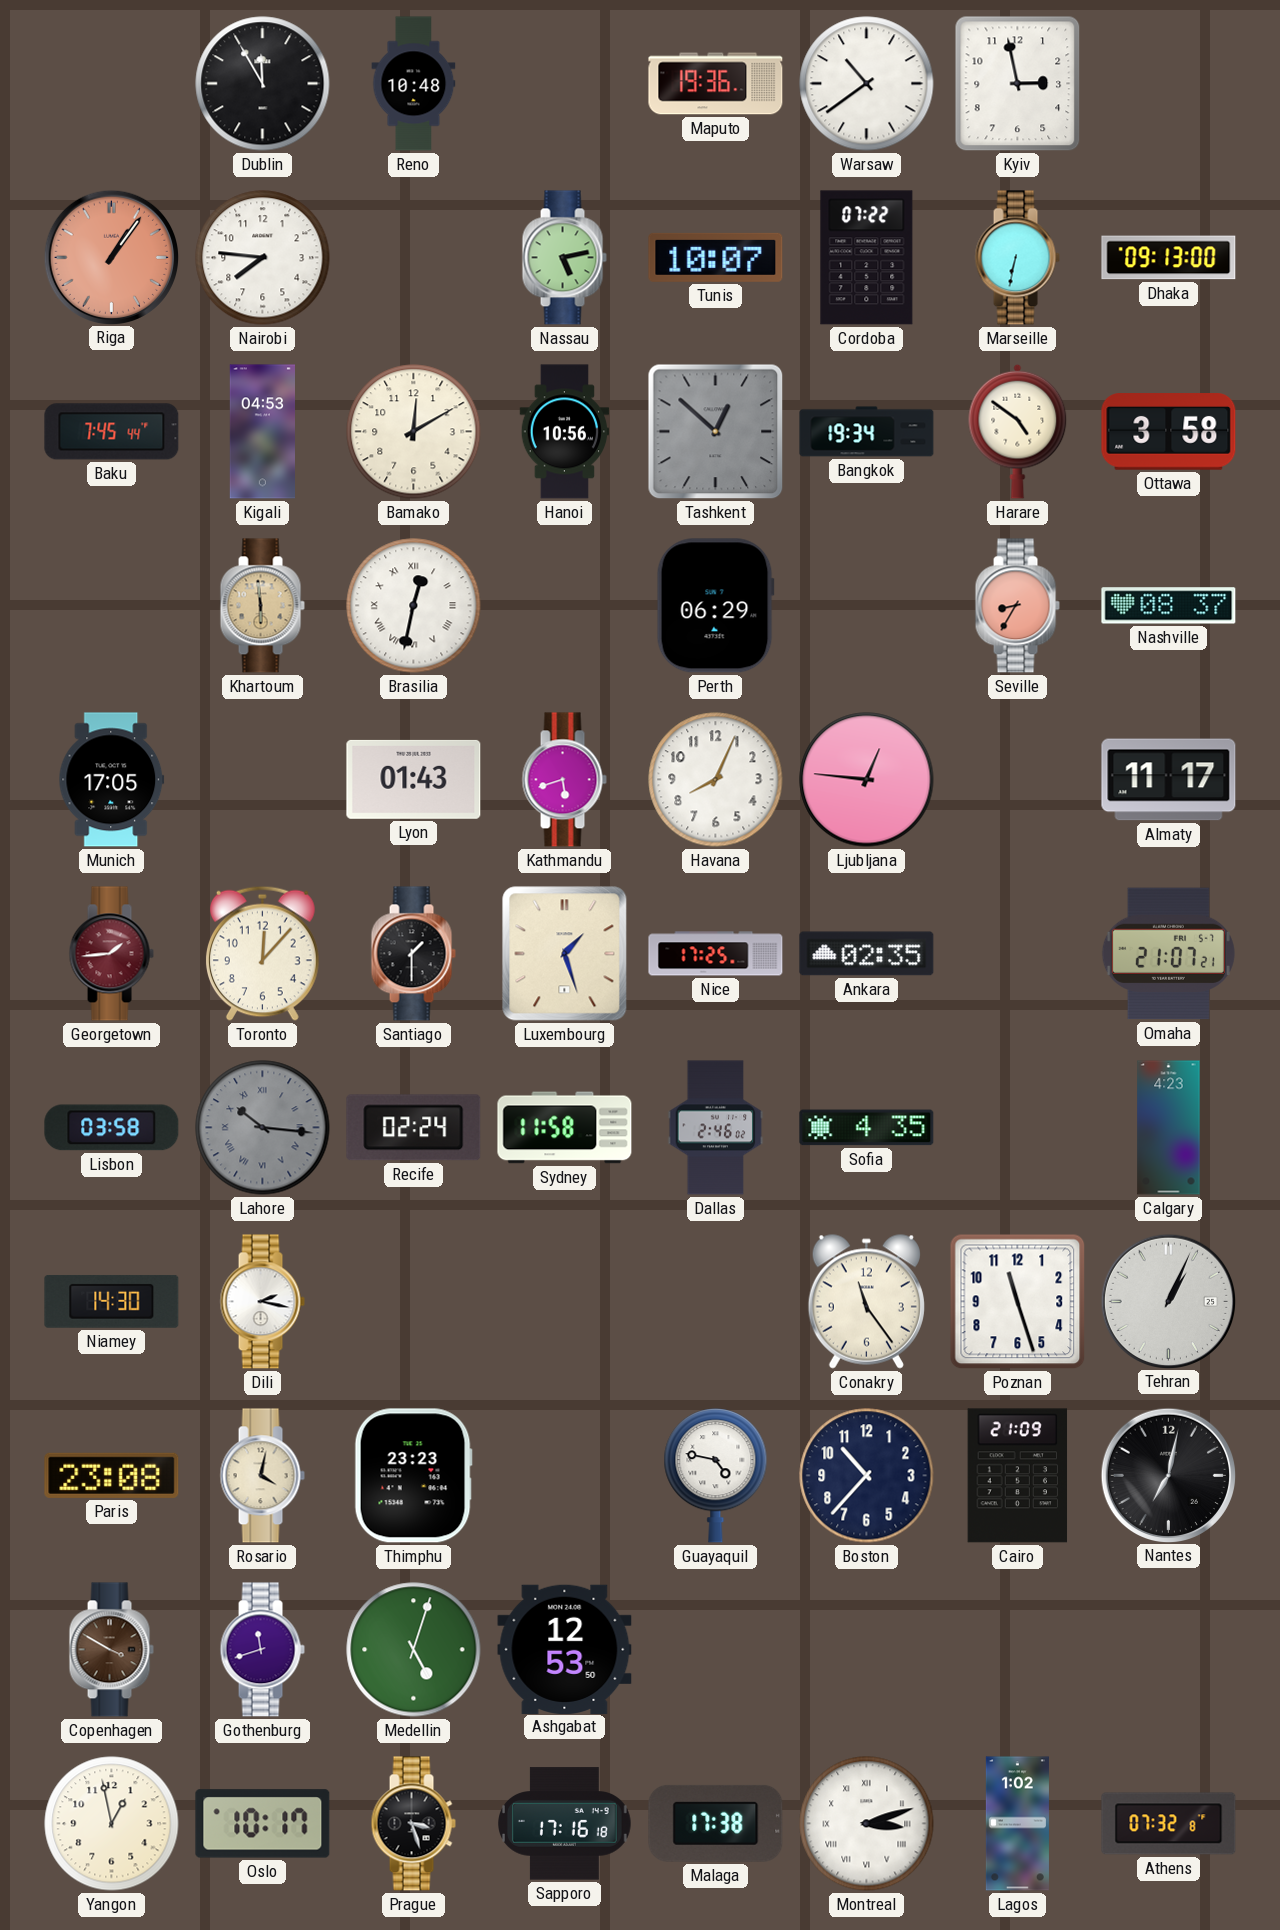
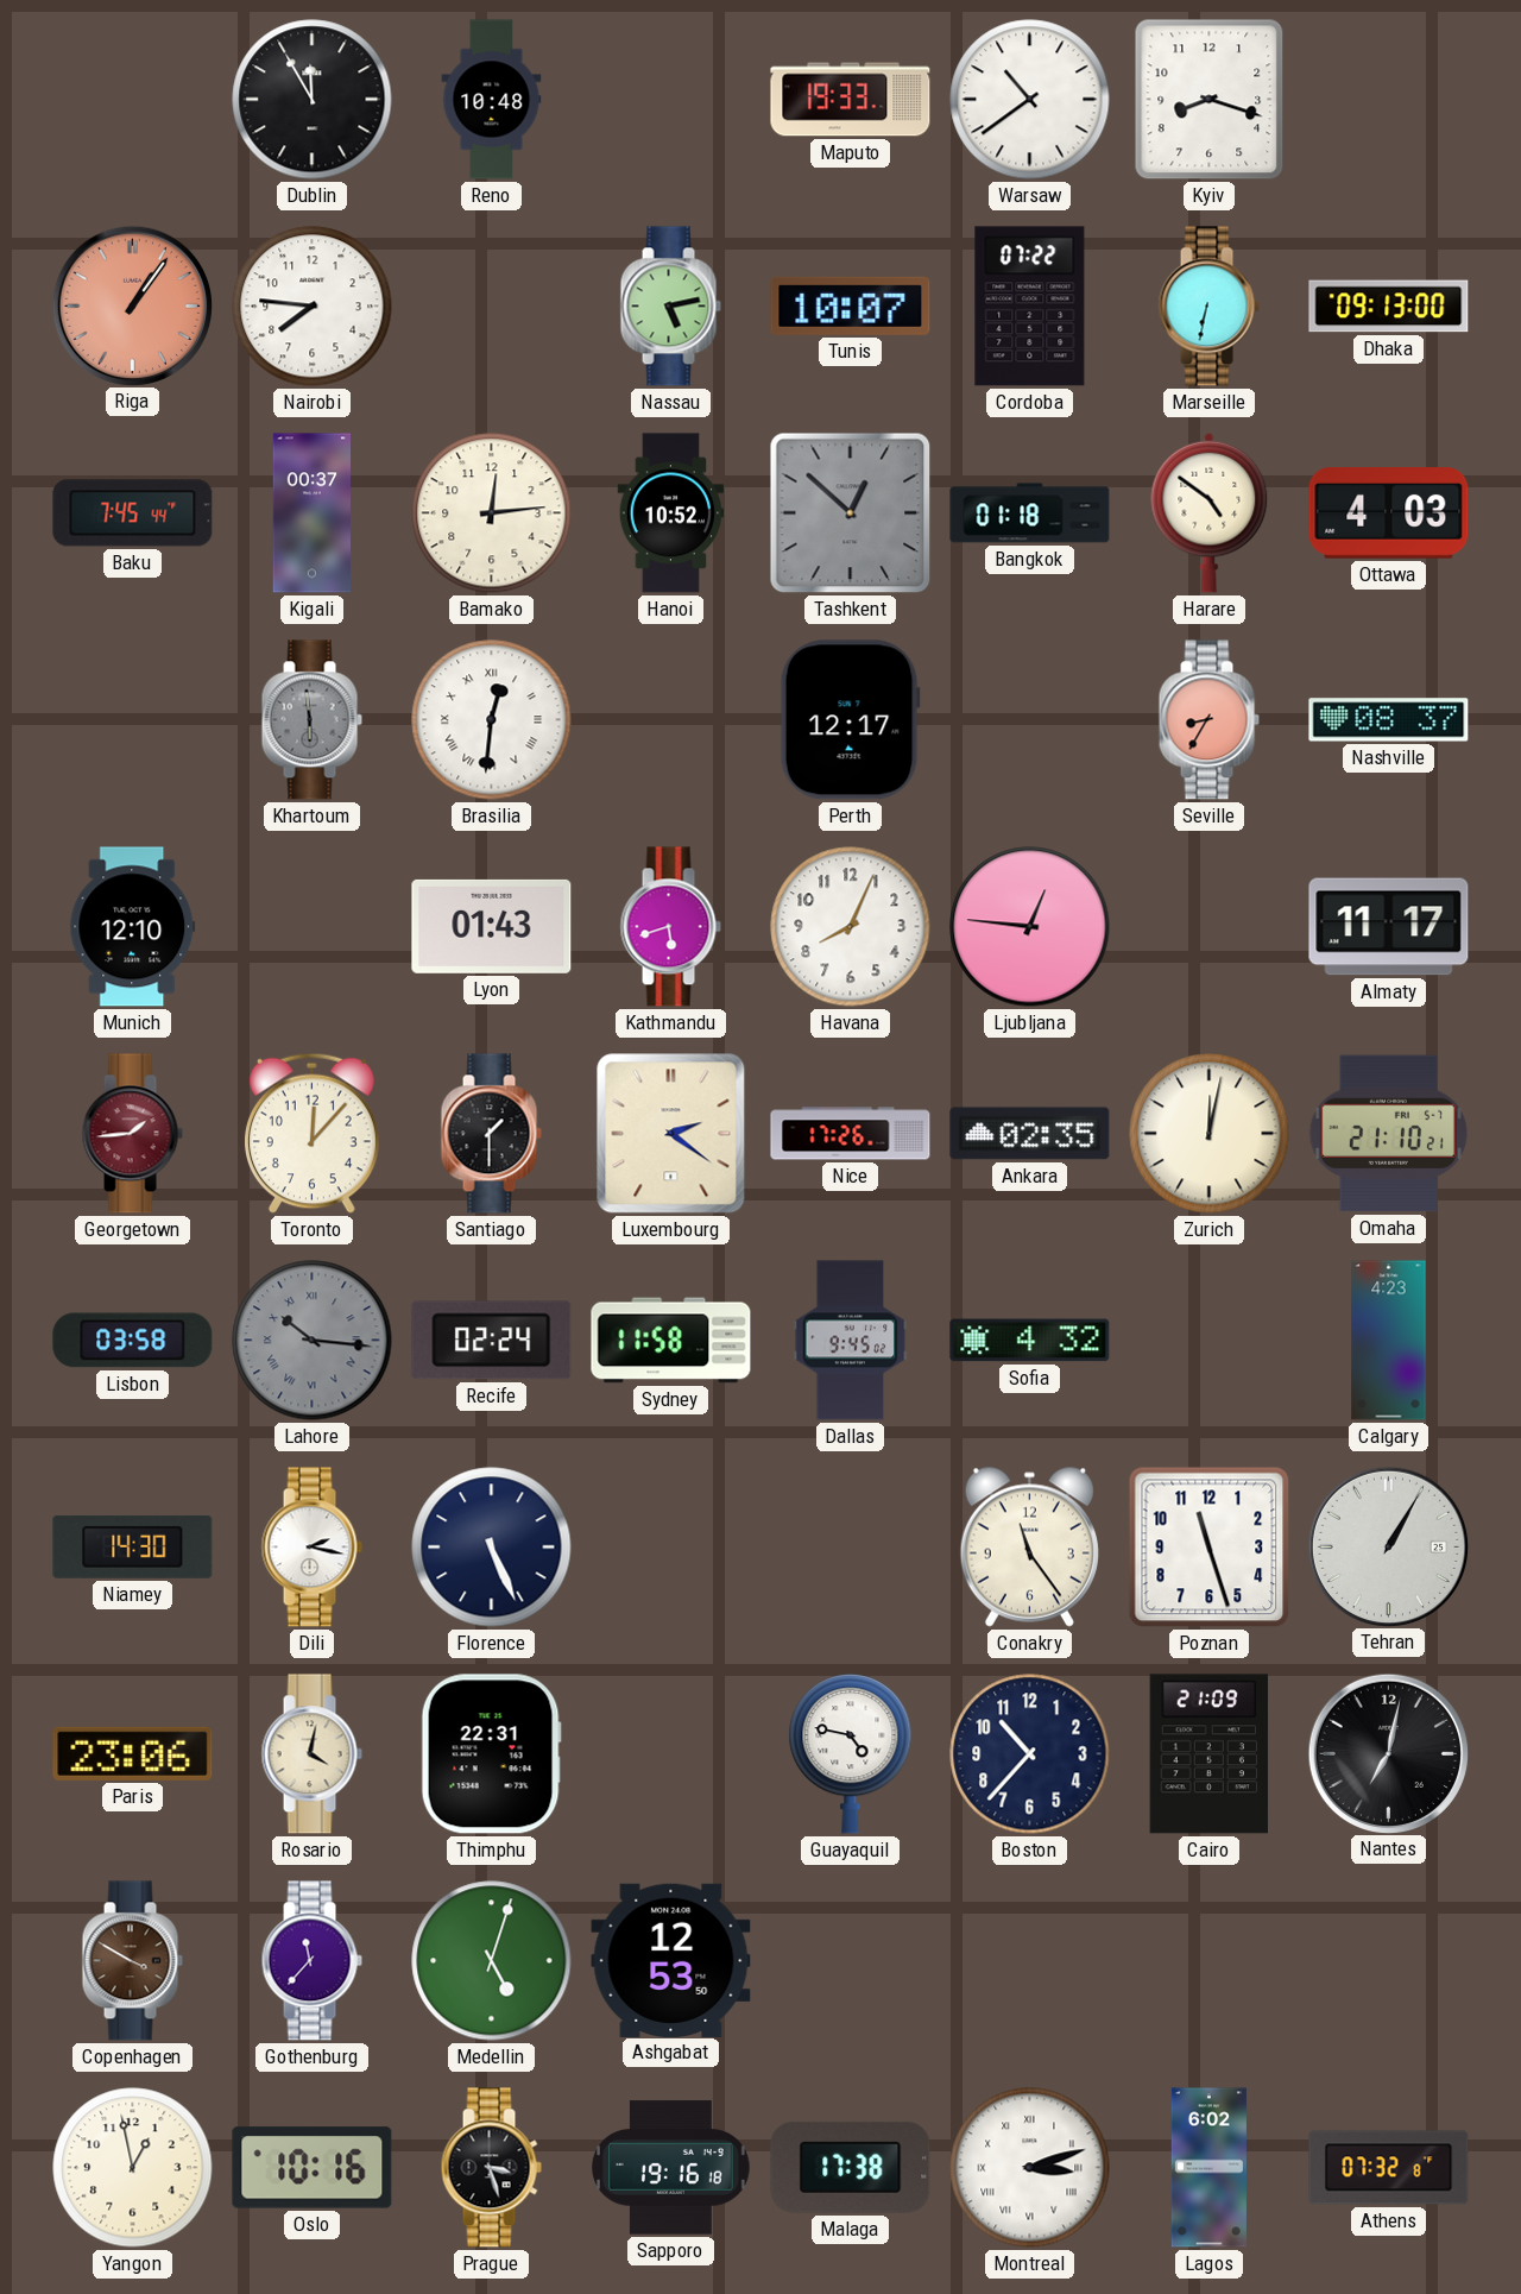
Maputo: 19:36 -> 19:33
Kyiv: 2:58 -> 8:18
Kigali: 04:53 -> 00:37
Bamako: 12:10 -> 12:14
Hanoi: 10:56 -> 10:52
Bangkok: 19:34 -> 01:18
Ottawa: 3:58 -> 4:03
Khartoum dial: champagne -> grey
Brasilia: 12:32 -> 12:31
Perth: 06:29 -> 12:17
Munich: 17:05 -> 12:10
Luxembourg: 1:27 -> 2:21
Nice: 17:25 -> 17:26
Zurich: none -> 12:02
Omaha: 21:07 -> 21:10
Dallas: 2:46 -> 9:45
Sofia: 4:35 -> 4:32
Florence: none -> 5:26
Tehran: 1:04 -> 1:05
Paris: 23:08 -> 23:06
Thimphu: 23:23 -> 22:31
Gothenburg: 11:42 -> 11:37
Oslo: 10:17 -> 10:16
Sapporo: 17:16 -> 19:16
Lagos: 1:02 -> 6:02
